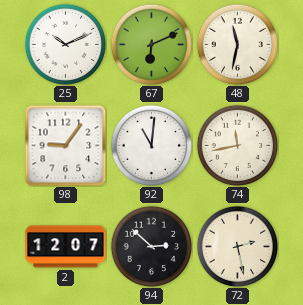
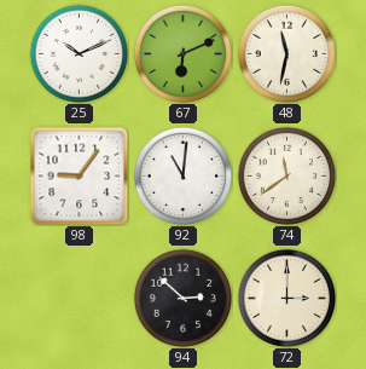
74: 11:43 -> 11:39
2: 12:07 -> none
72: 2:28 -> 3:00
